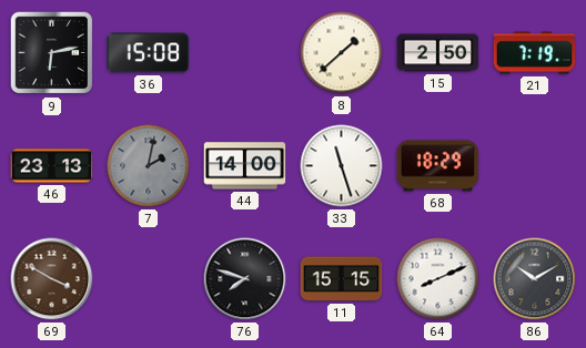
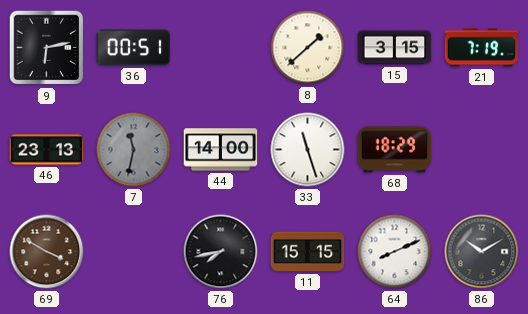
36: 15:08 -> 00:51
15: 2:50 -> 3:15
7: 2:02 -> 11:32
76: 7:48 -> 7:43
